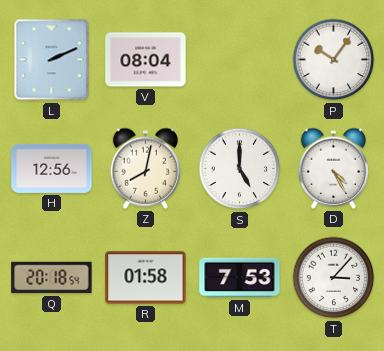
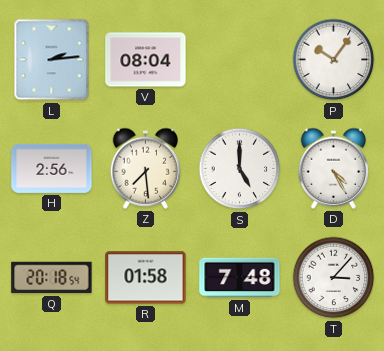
L: 2:11 -> 2:14
H: 12:56 -> 2:56
Z: 8:02 -> 7:29
M: 7:53 -> 7:48
